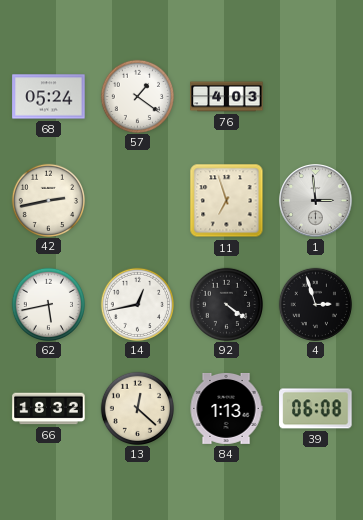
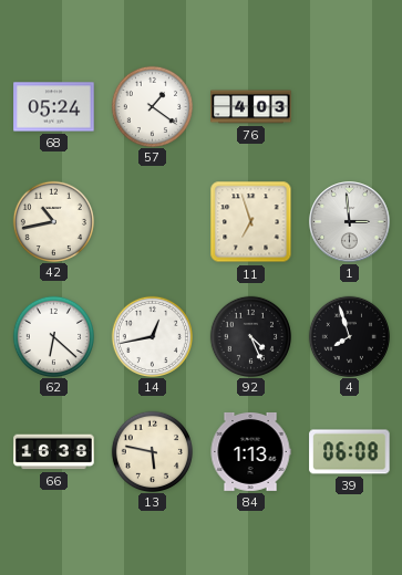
42: 2:43 -> 10:43
62: 5:43 -> 6:22
92: 4:21 -> 4:26
4: 2:57 -> 7:57
66: 18:32 -> 16:38
13: 12:22 -> 5:47
